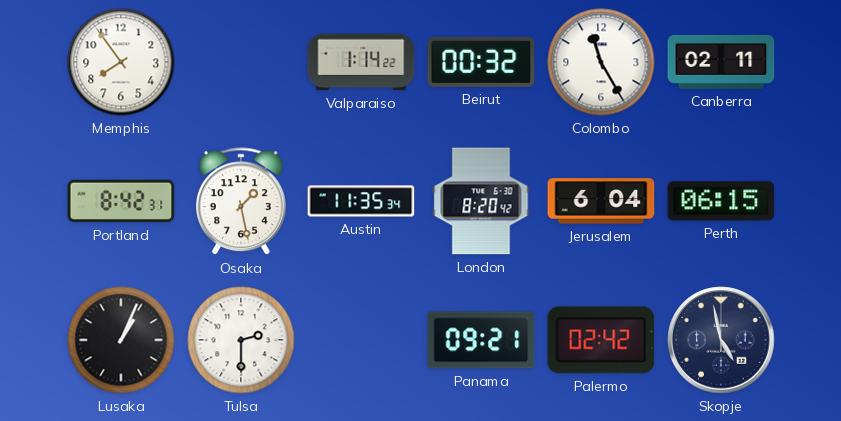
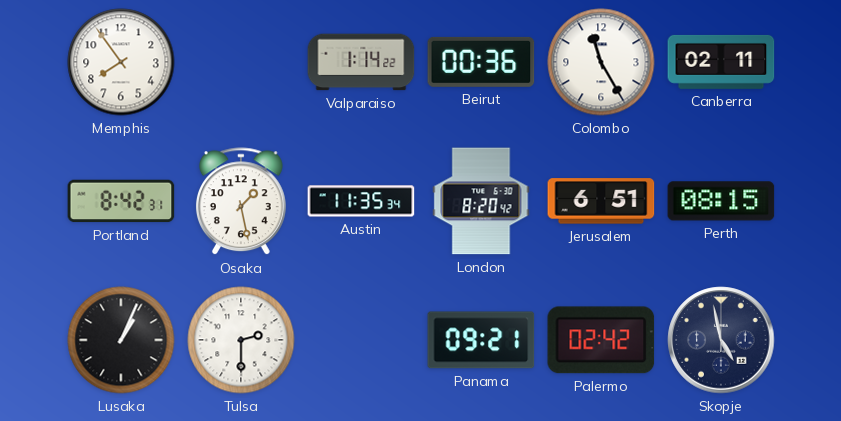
Beirut: 00:32 -> 00:36
Jerusalem: 6:04 -> 6:51
Perth: 06:15 -> 08:15
